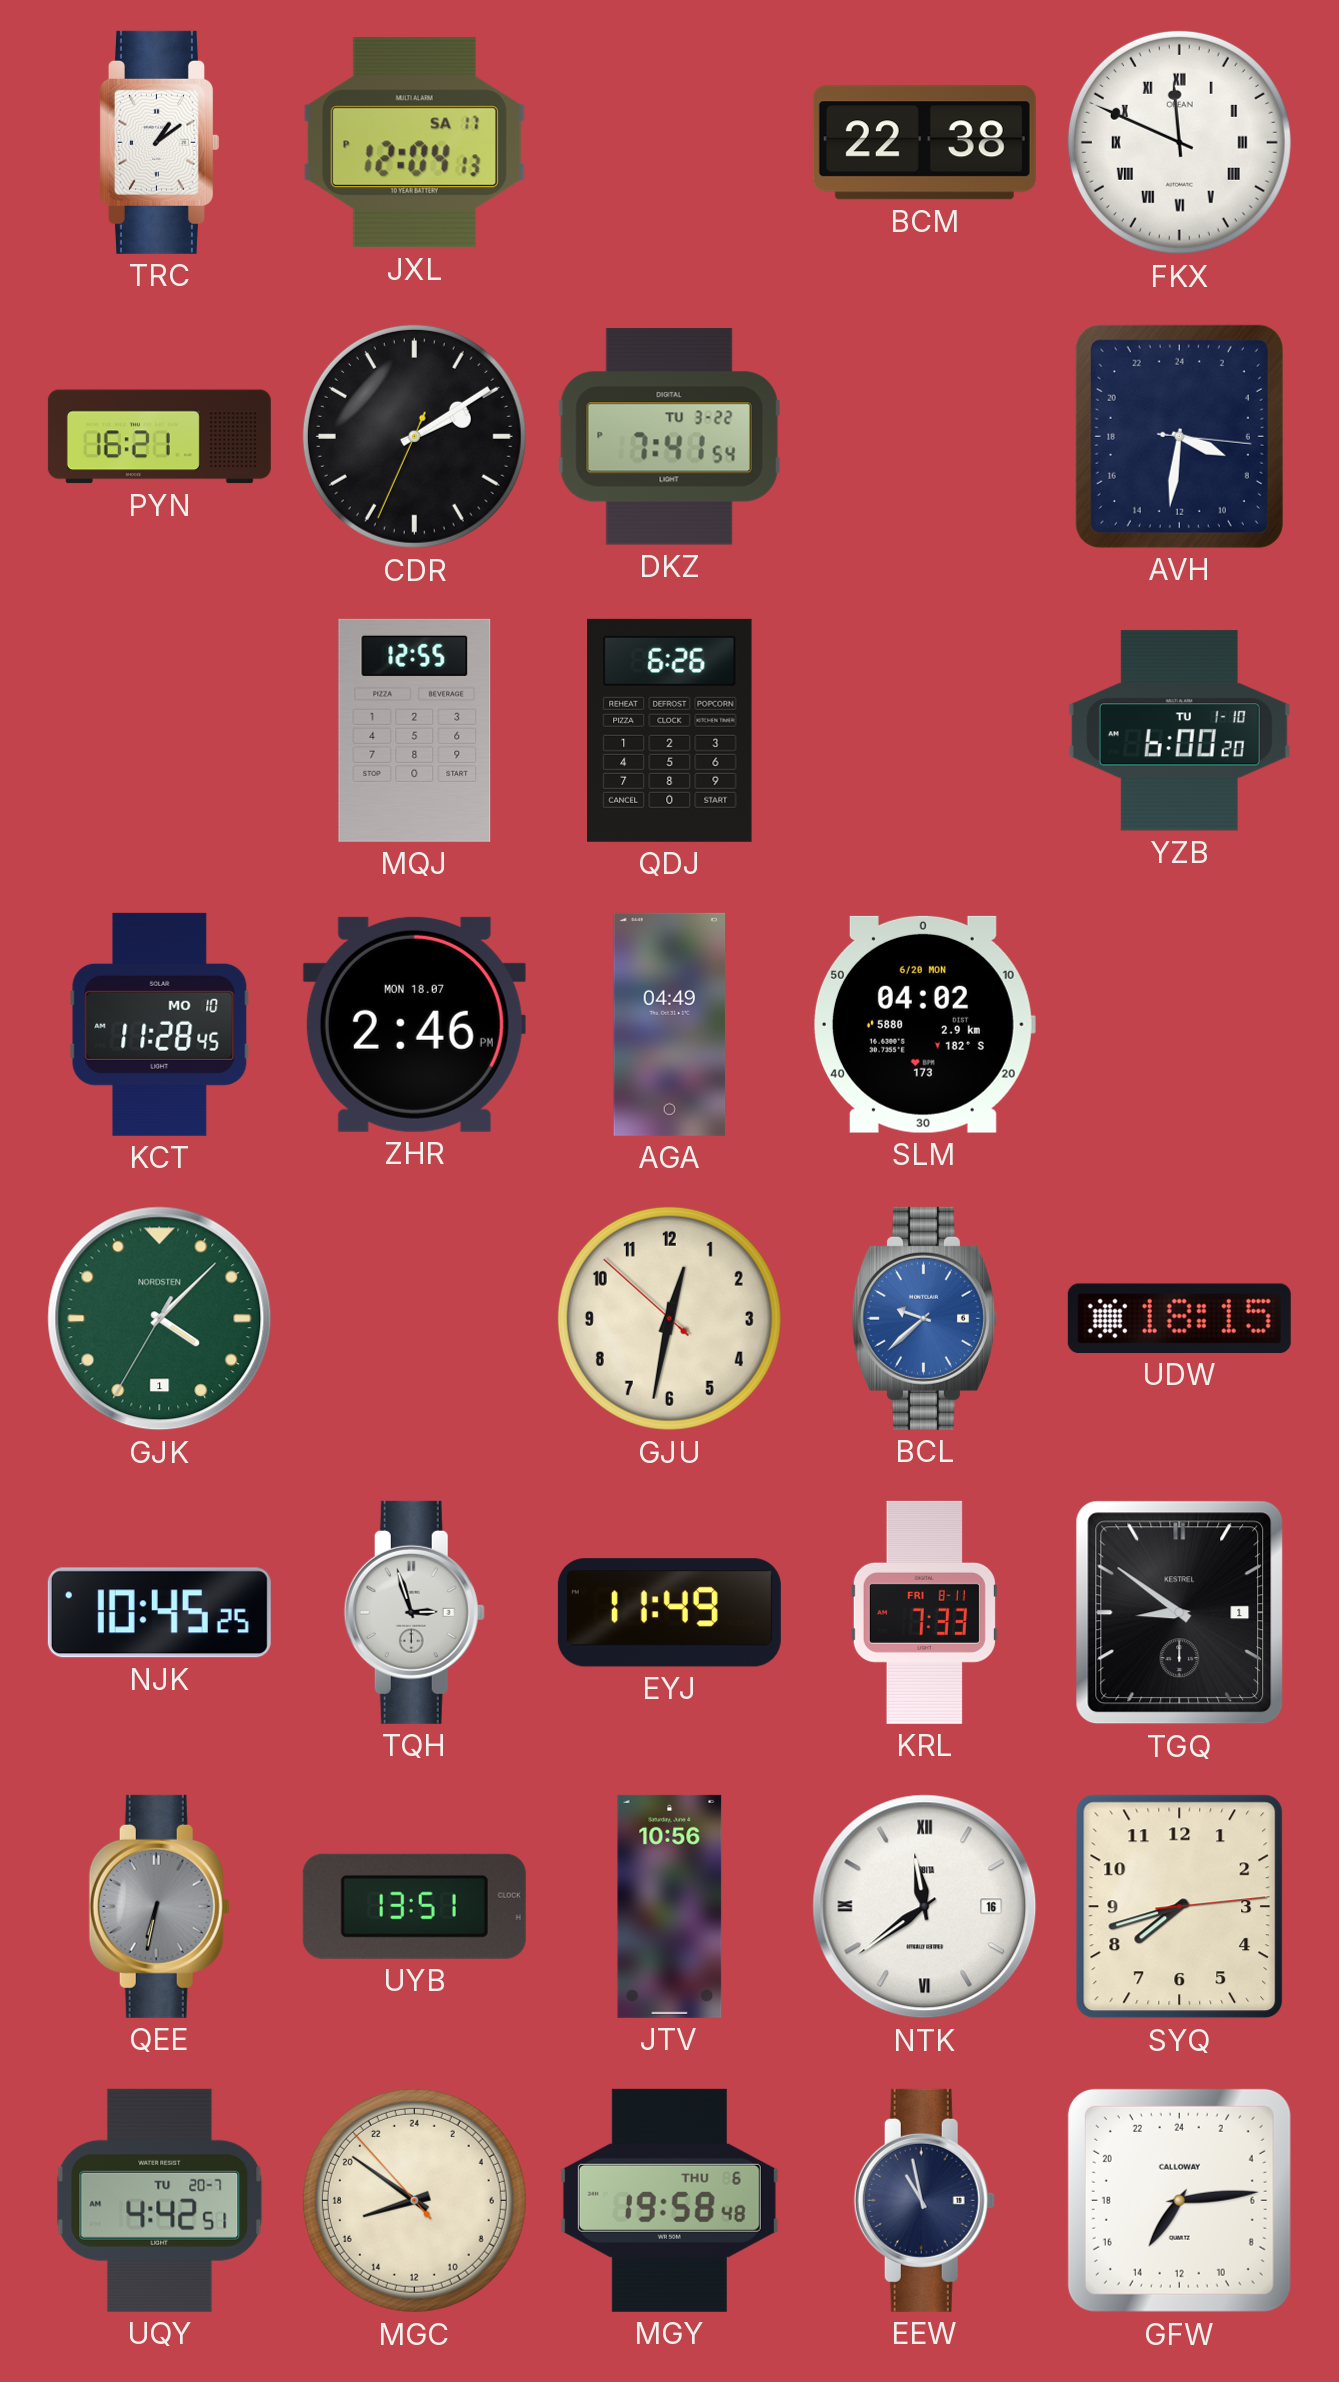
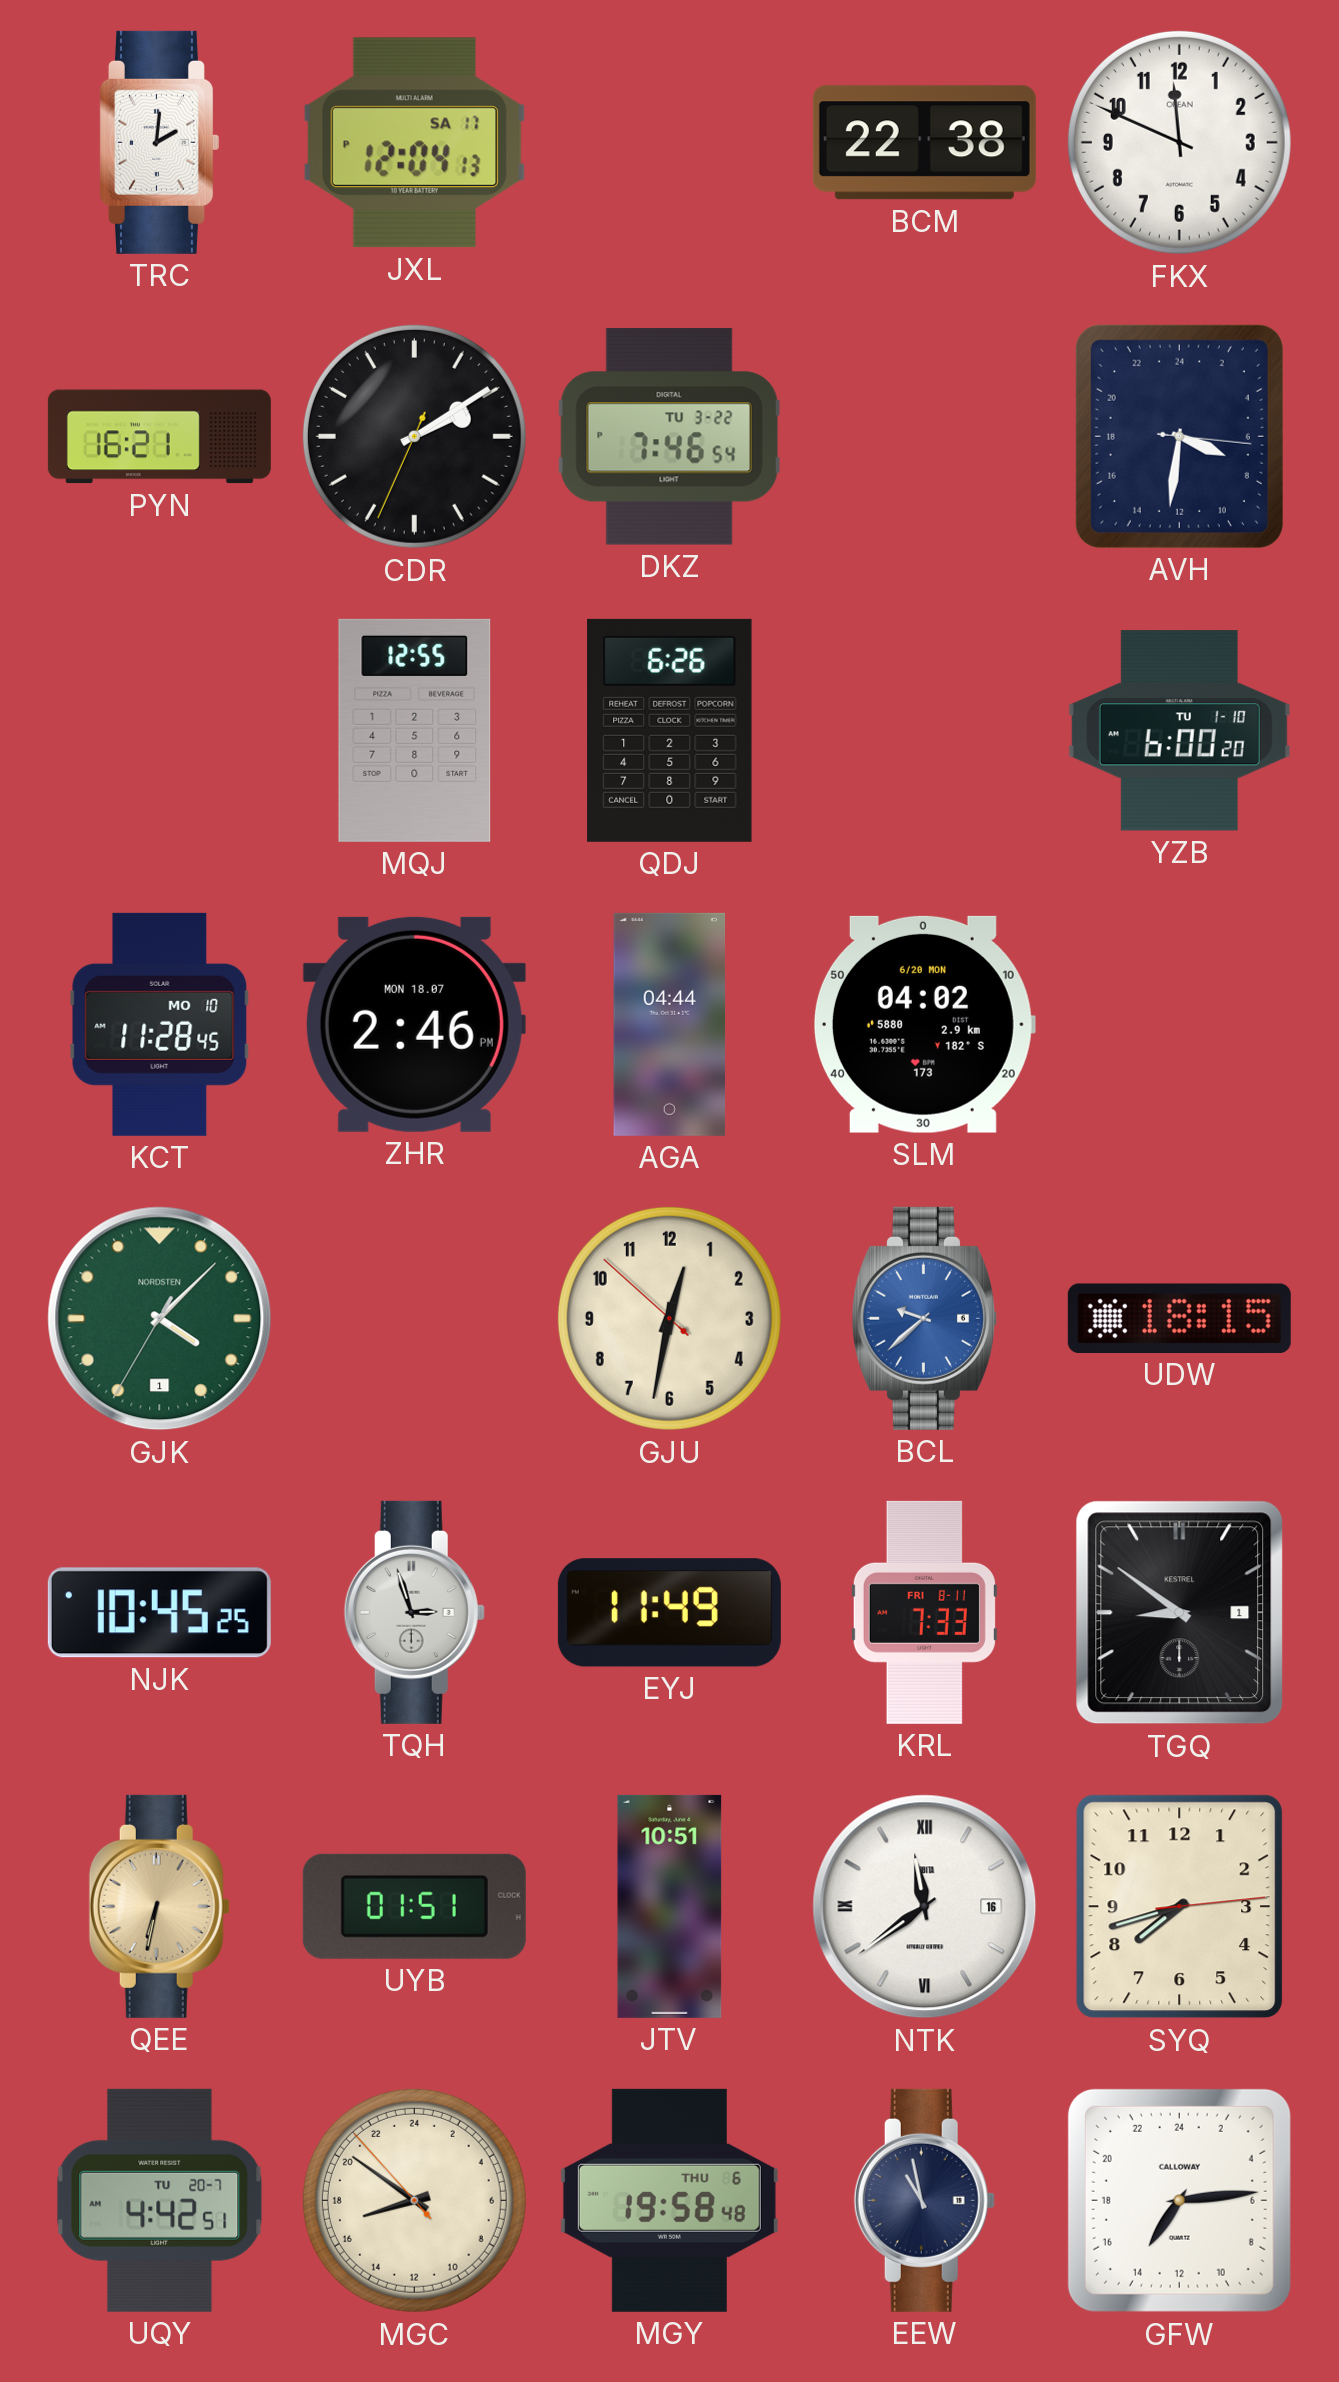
TRC: 1:09 -> 2:01
FKX numerals: Roman -> Arabic
DKZ: 7:41 -> 7:46
AGA: 04:49 -> 04:44
QEE dial: grey -> champagne
UYB: 13:51 -> 01:51
JTV: 10:56 -> 10:51
